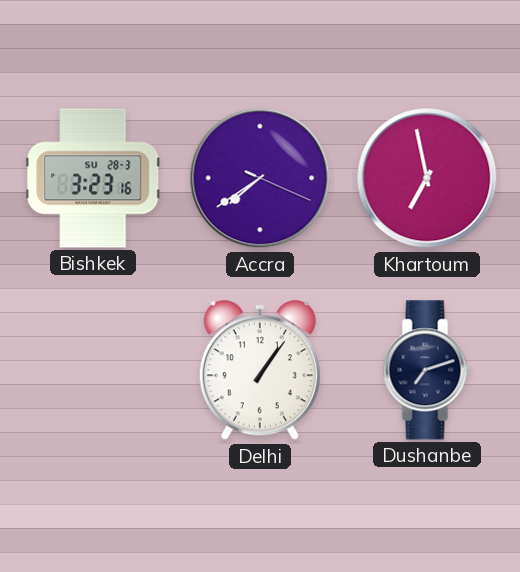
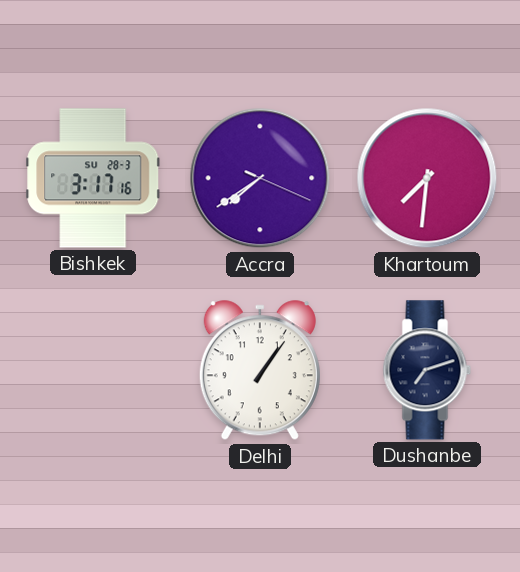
Bishkek: 3:23 -> 3:17
Khartoum: 6:58 -> 7:31
